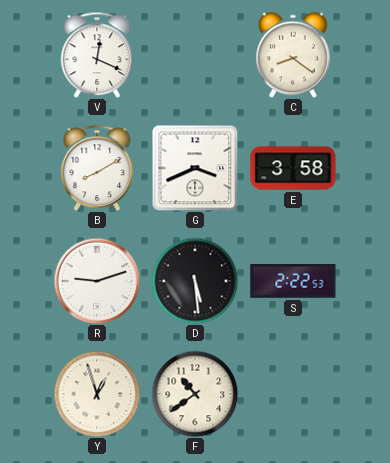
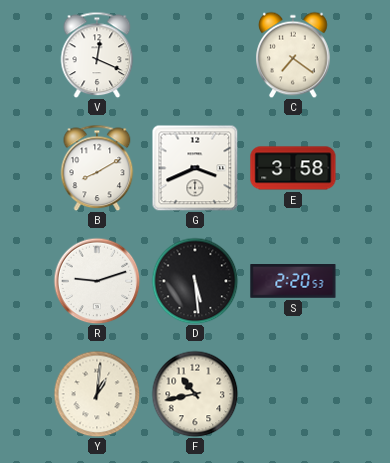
C: 8:21 -> 7:21
S: 2:22 -> 2:20
Y: 12:57 -> 1:01
F: 10:39 -> 10:43
